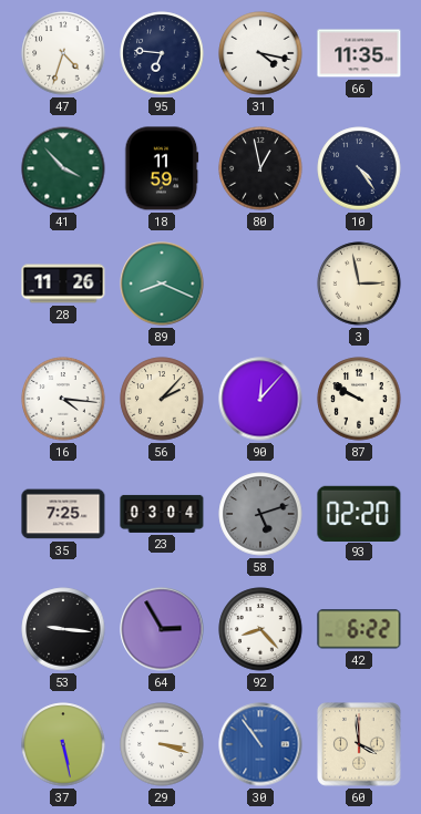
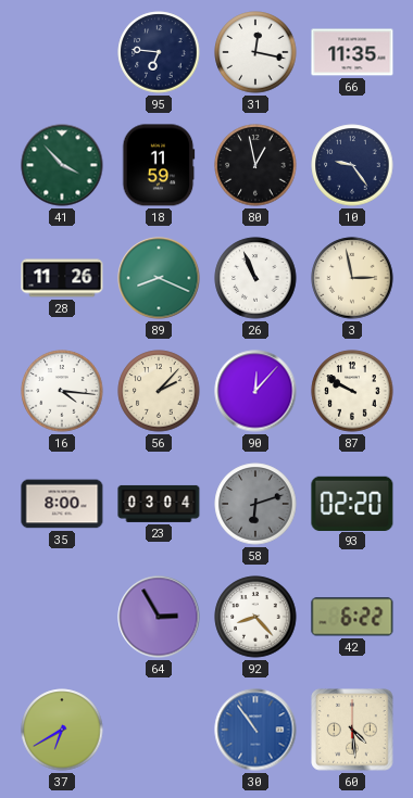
47: 4:33 -> none
31: 4:17 -> 12:17
10: 4:24 -> 9:24
26: none -> 10:56
35: 7:25 -> 8:00
58: 5:12 -> 6:12
53: 9:16 -> none
37: 5:28 -> 6:40
29: 3:18 -> none
60: 3:59 -> 4:29
